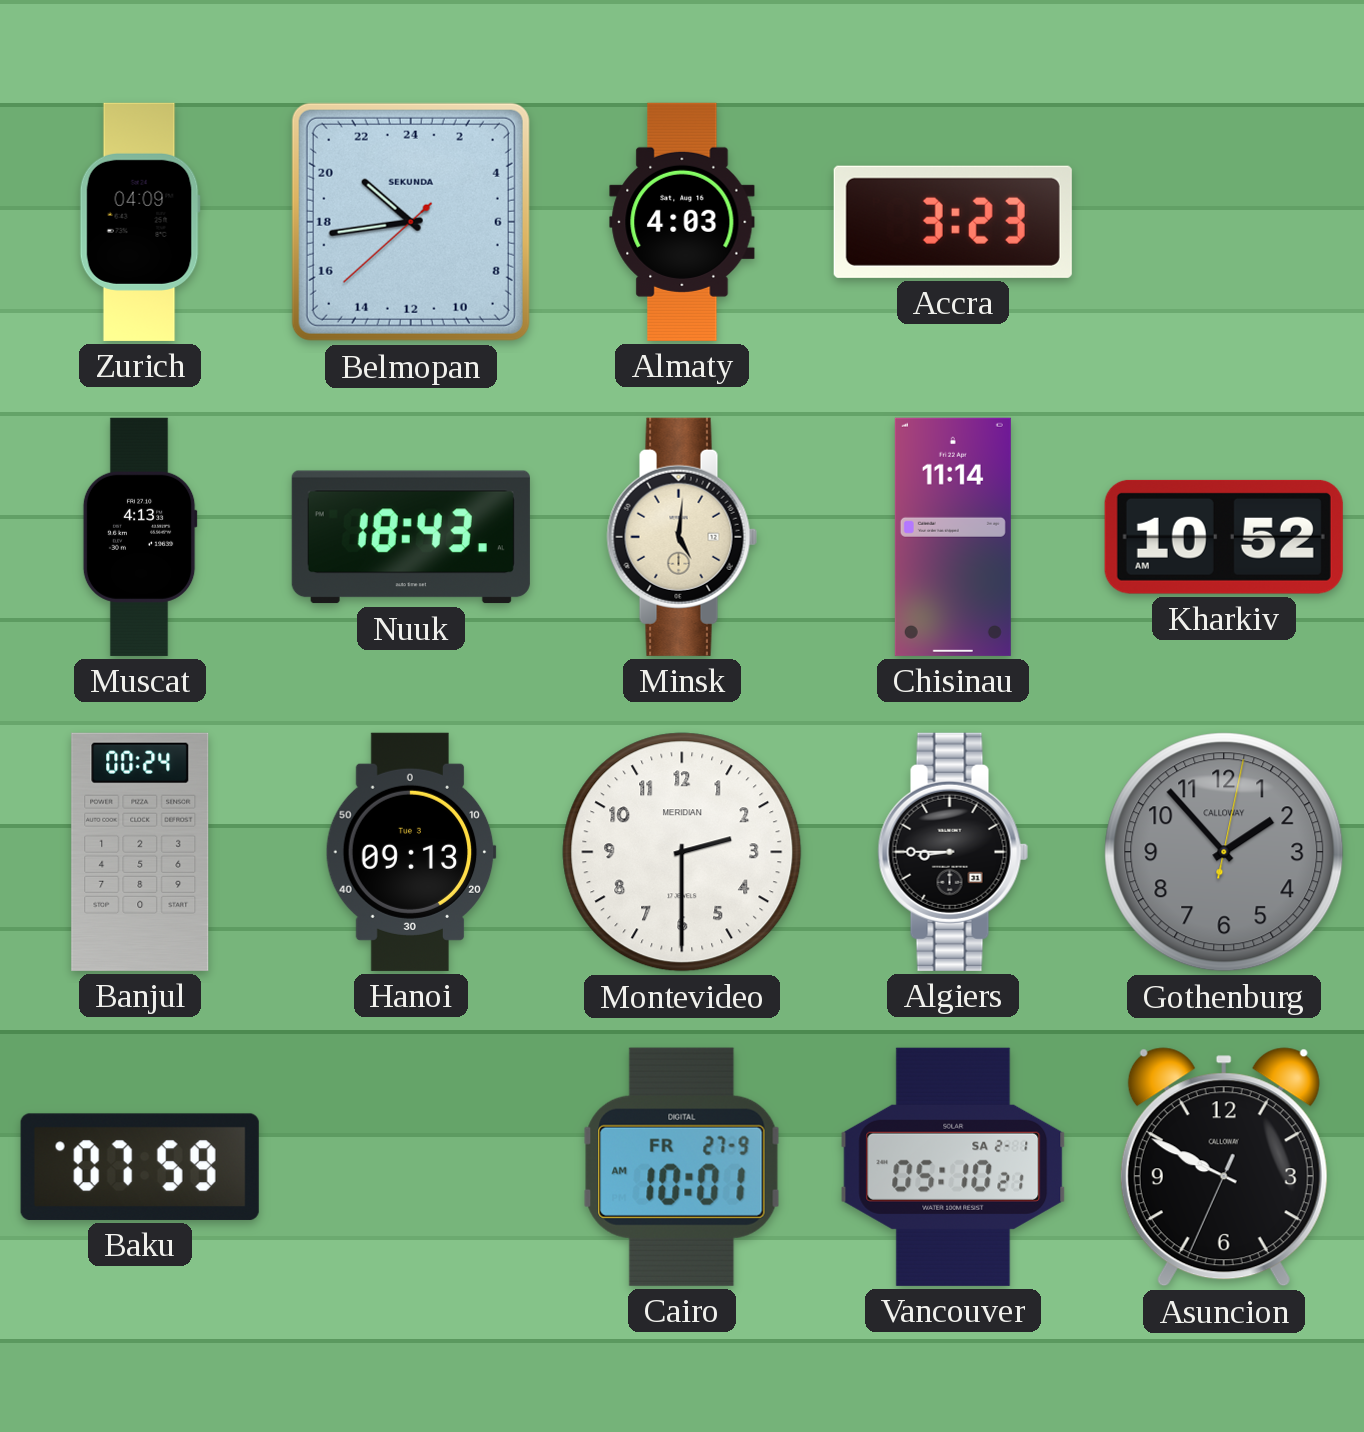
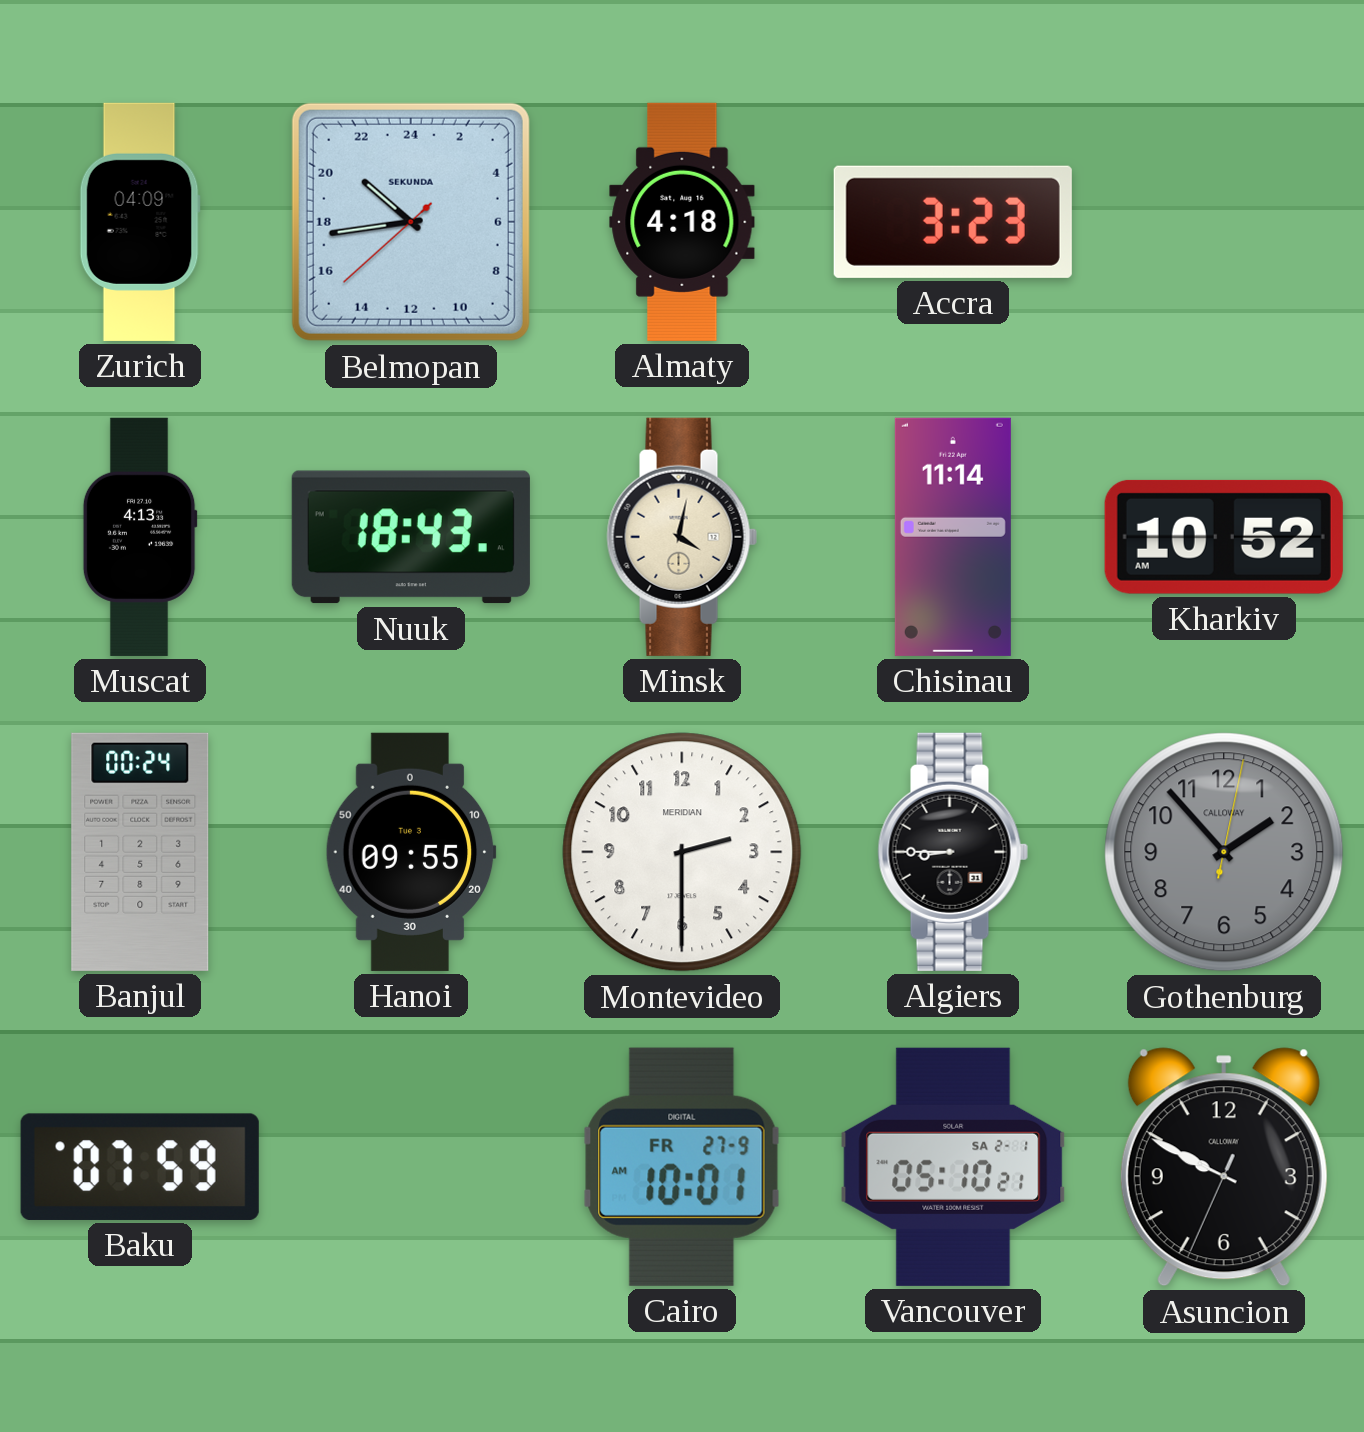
Almaty: 4:03 -> 4:18
Minsk: 5:01 -> 4:02
Hanoi: 09:13 -> 09:55
